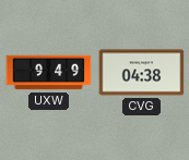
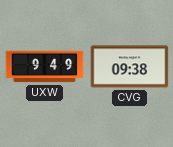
CVG: 04:38 -> 09:38
